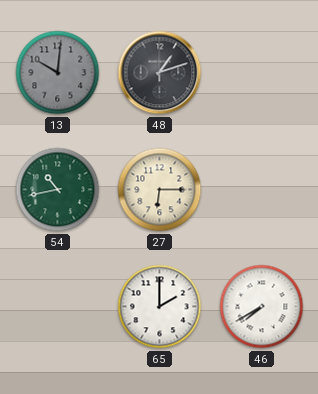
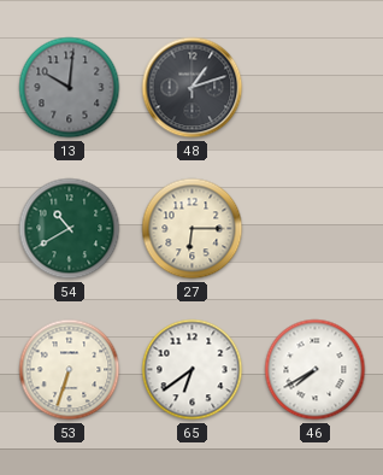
54: 10:43 -> 10:40
53: none -> 6:33
65: 2:00 -> 6:39
